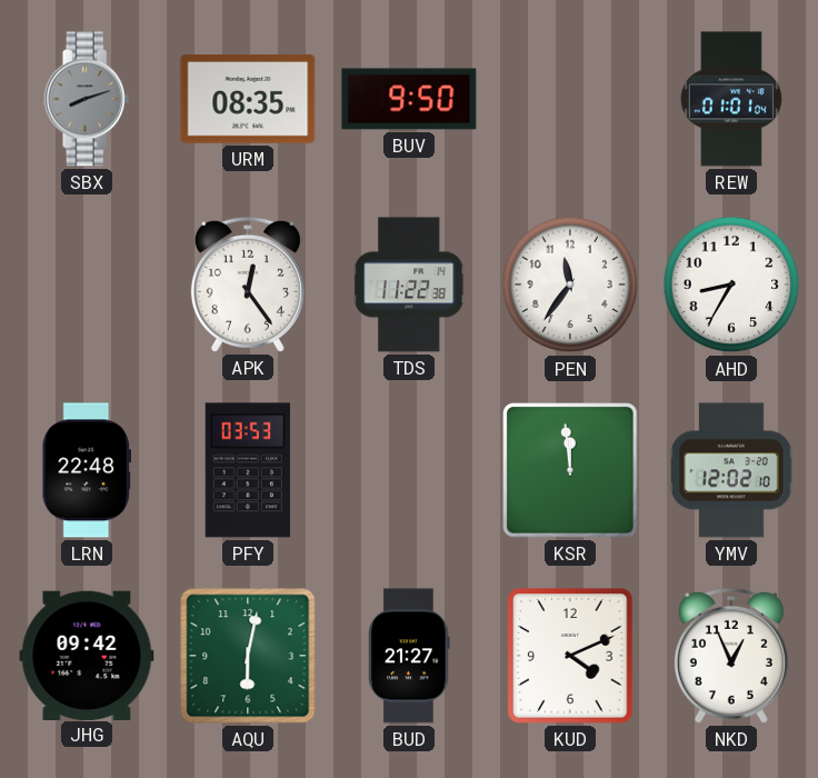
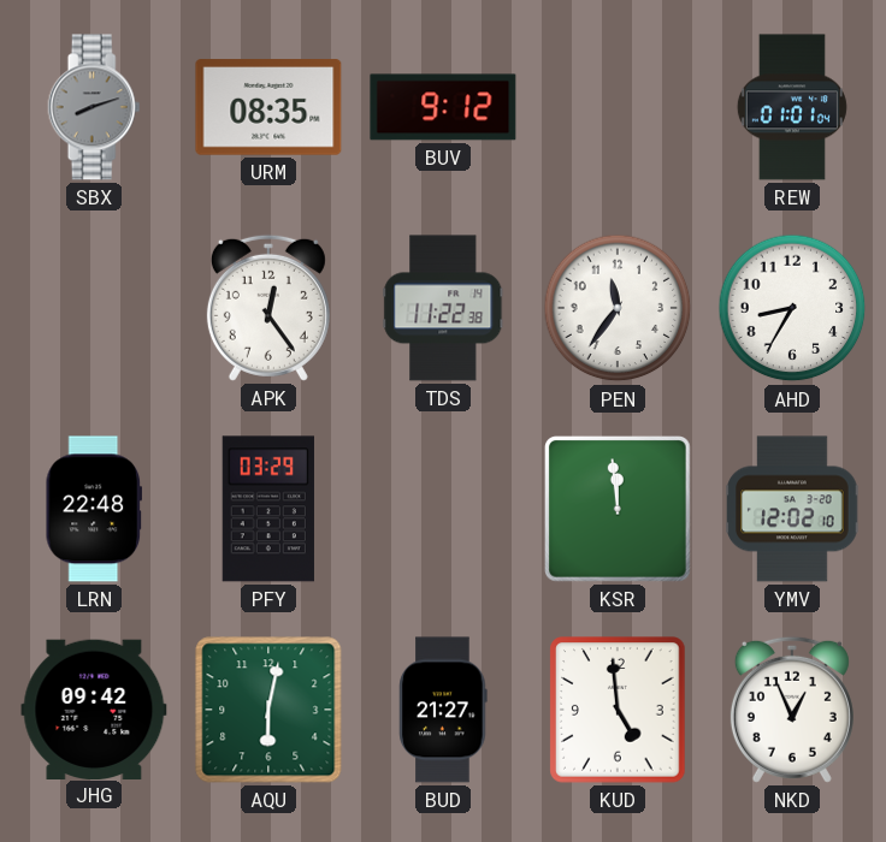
BUV: 9:50 -> 9:12
PFY: 03:53 -> 03:29
KUD: 4:11 -> 4:59
